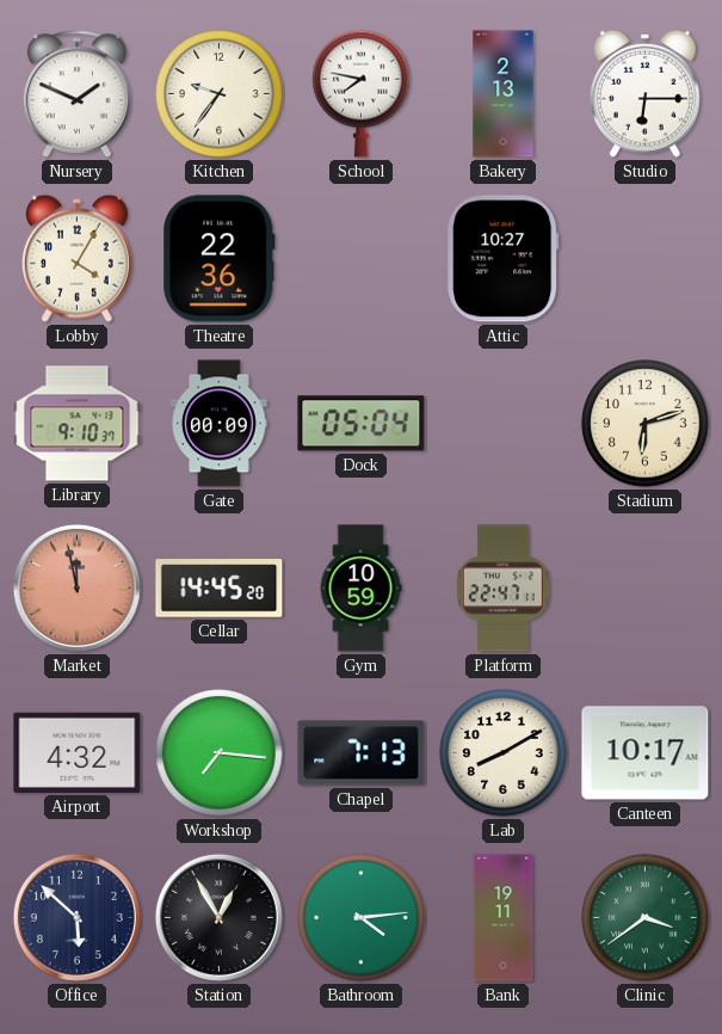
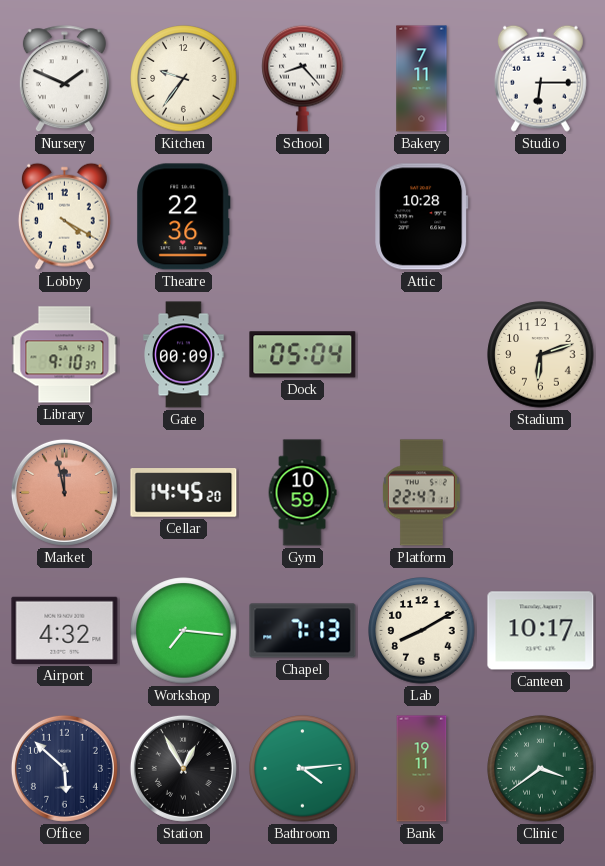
School: 7:47 -> 8:23
Bakery: 2:13 -> 7:11
Lobby: 4:05 -> 4:20
Attic: 10:27 -> 10:28
